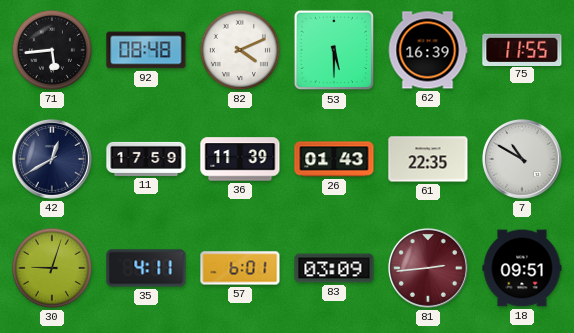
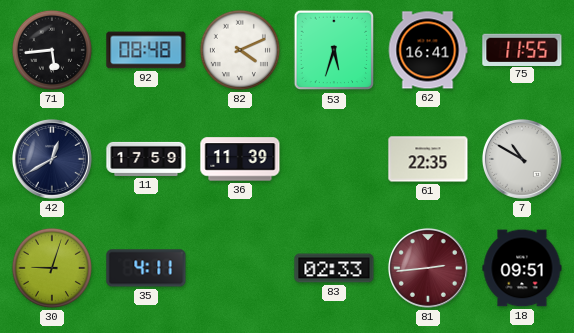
53: 5:30 -> 5:33
62: 16:39 -> 16:41
26: 01:43 -> none
57: 6:01 -> none
83: 03:09 -> 02:33
